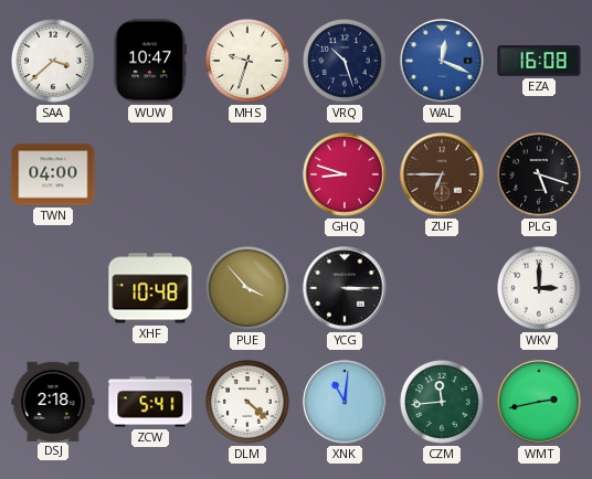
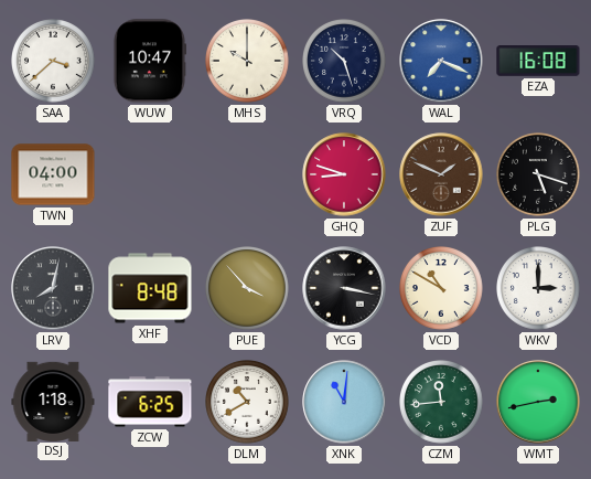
MHS: 9:33 -> 10:00
WAL: 12:19 -> 7:19
ZUF: 6:45 -> 1:49
LRV: none -> 8:02
XHF: 10:48 -> 8:48
YCG: 3:15 -> 3:17
VCD: none -> 10:50
DSJ: 2:18 -> 1:18
ZCW: 5:41 -> 6:25
DLM: 4:22 -> 10:40
